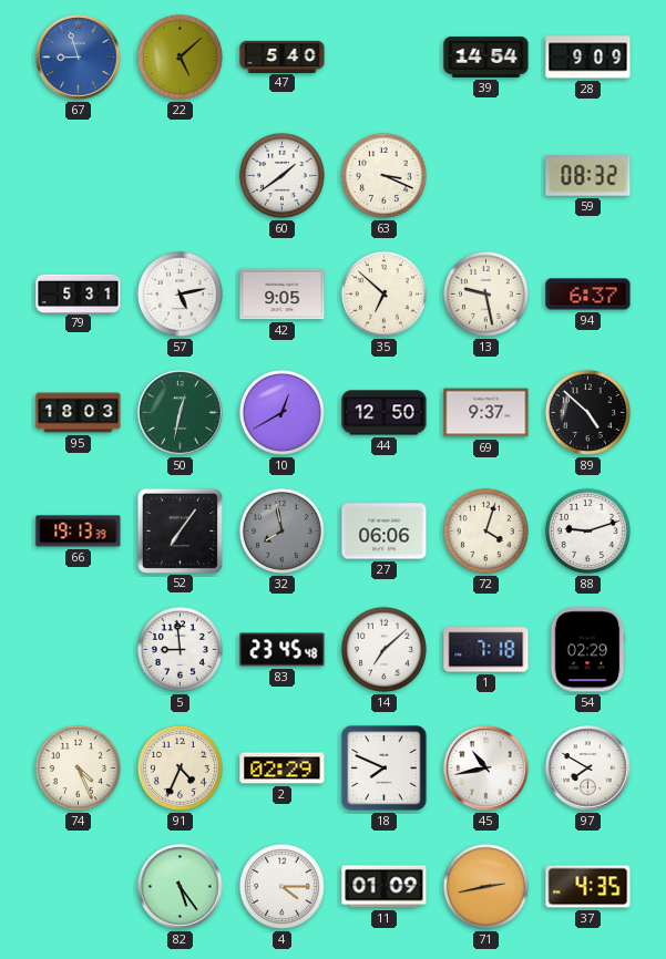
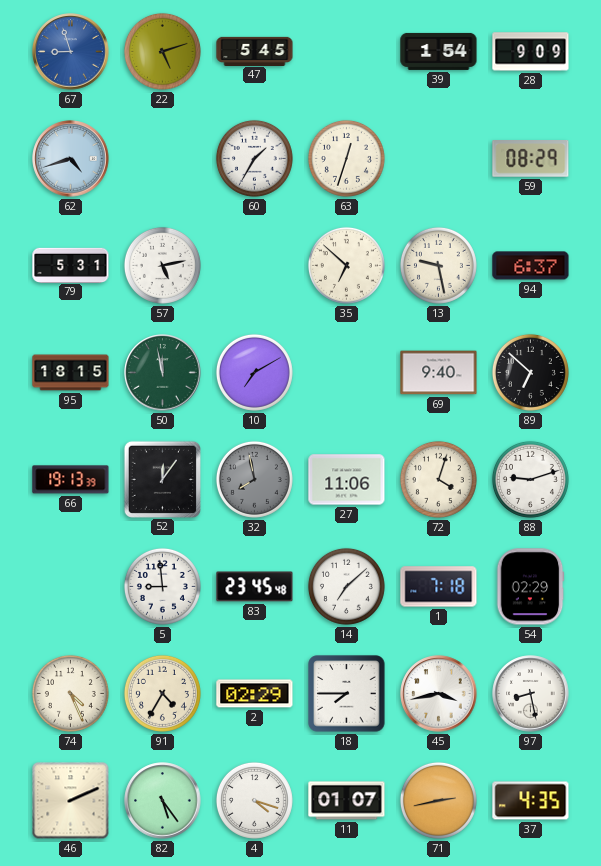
22: 5:08 -> 5:12
47: 5:40 -> 5:45
39: 14:54 -> 1:54
62: none -> 4:42
60: 1:39 -> 1:35
63: 3:19 -> 12:33
59: 08:32 -> 08:29
42: 9:05 -> none
95: 18:03 -> 18:15
50: 12:32 -> 11:58
10: 12:40 -> 7:10
44: 12:50 -> none
69: 9:37 -> 9:40
89: 4:52 -> 6:52
52: 7:06 -> 12:06
27: 06:06 -> 11:06
91: 4:34 -> 4:35
18: 7:49 -> 7:45
45: 10:43 -> 3:43
97: 7:50 -> 8:28
46: none -> 2:11
4: 4:15 -> 4:18
11: 01:09 -> 01:07
